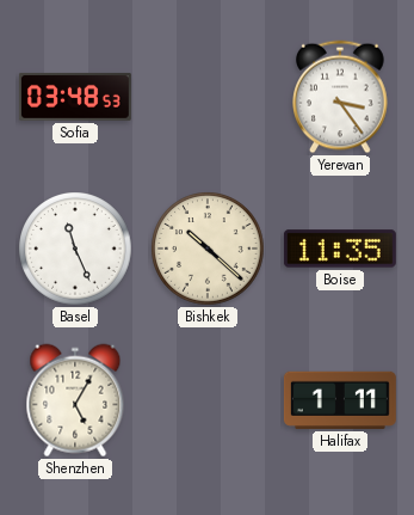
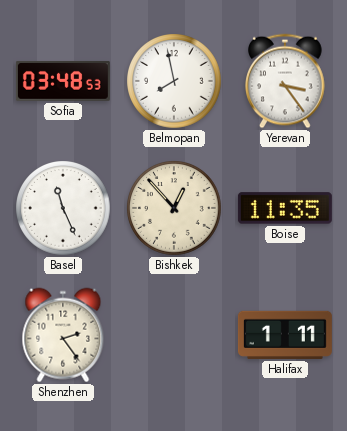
Belmopan: none -> 7:58
Bishkek: 10:22 -> 12:53
Shenzhen: 5:05 -> 2:24
